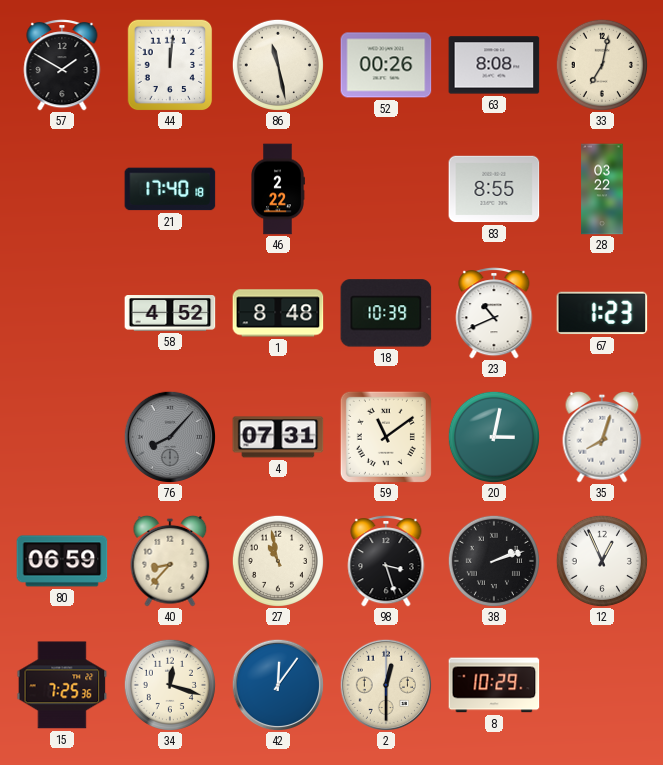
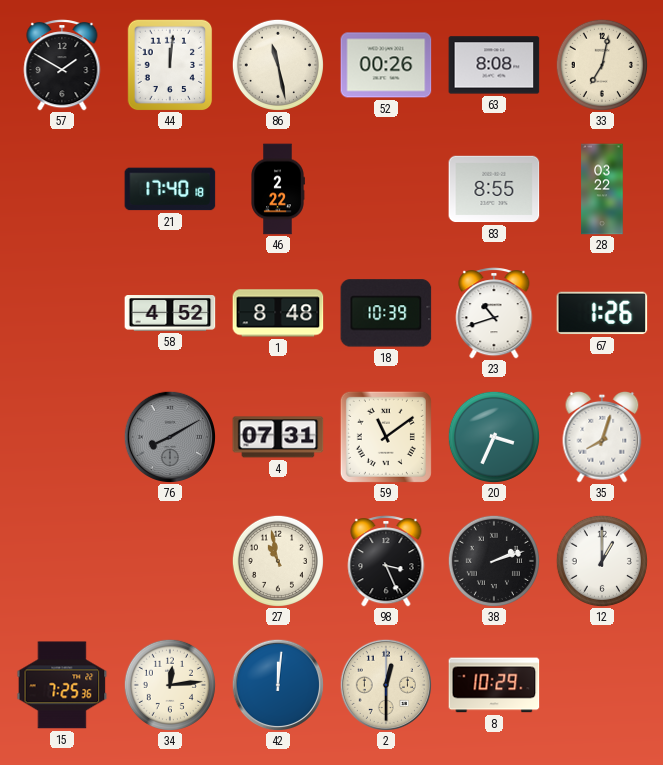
23: 10:41 -> 10:42
67: 1:23 -> 1:26
76: 8:07 -> 8:10
20: 3:02 -> 3:34
80: 06:59 -> none
40: 8:37 -> none
98: 3:27 -> 3:26
12: 12:56 -> 1:00
34: 12:18 -> 12:14
42: 12:06 -> 12:01
